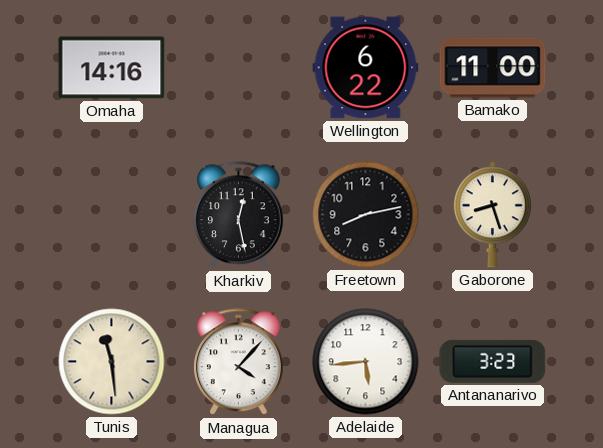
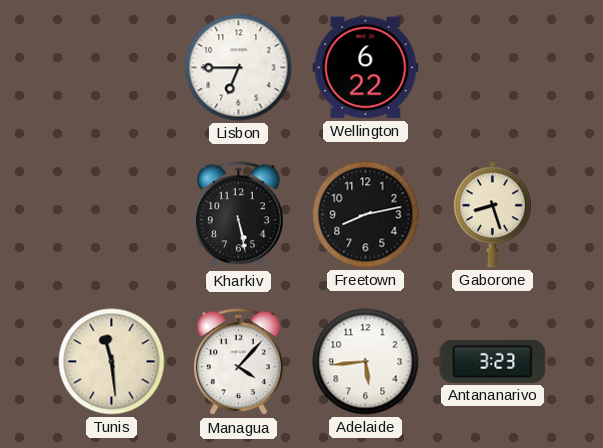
Omaha: 14:16 -> none
Lisbon: none -> 6:45
Bamako: 11:00 -> none
Kharkiv: 12:28 -> 5:28
